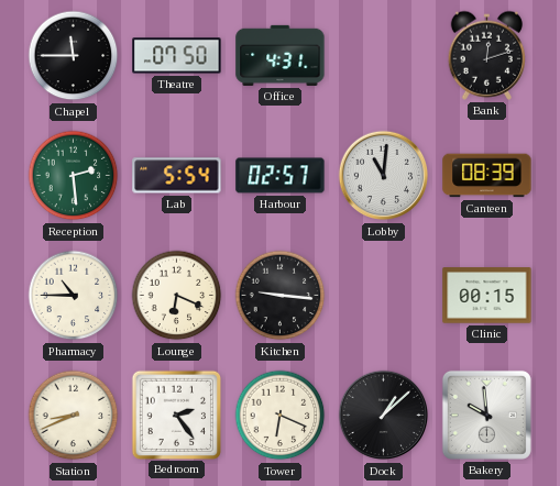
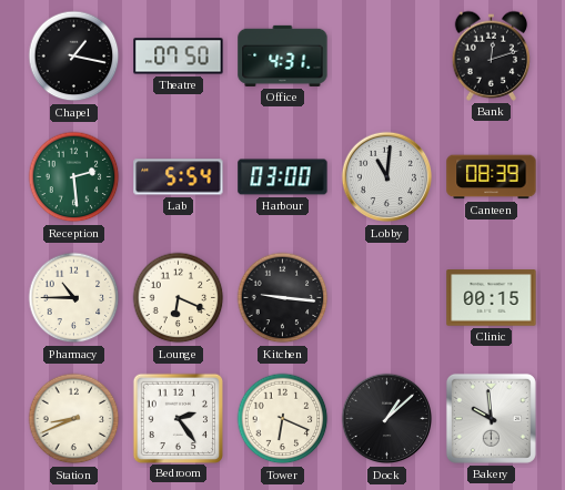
Chapel: 11:45 -> 1:17
Harbour: 02:57 -> 03:00
